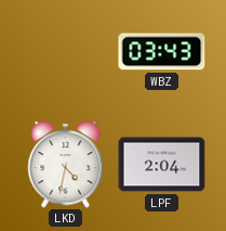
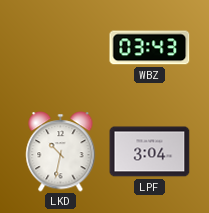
LKD: 4:32 -> 10:32
LPF: 2:04 -> 3:04
